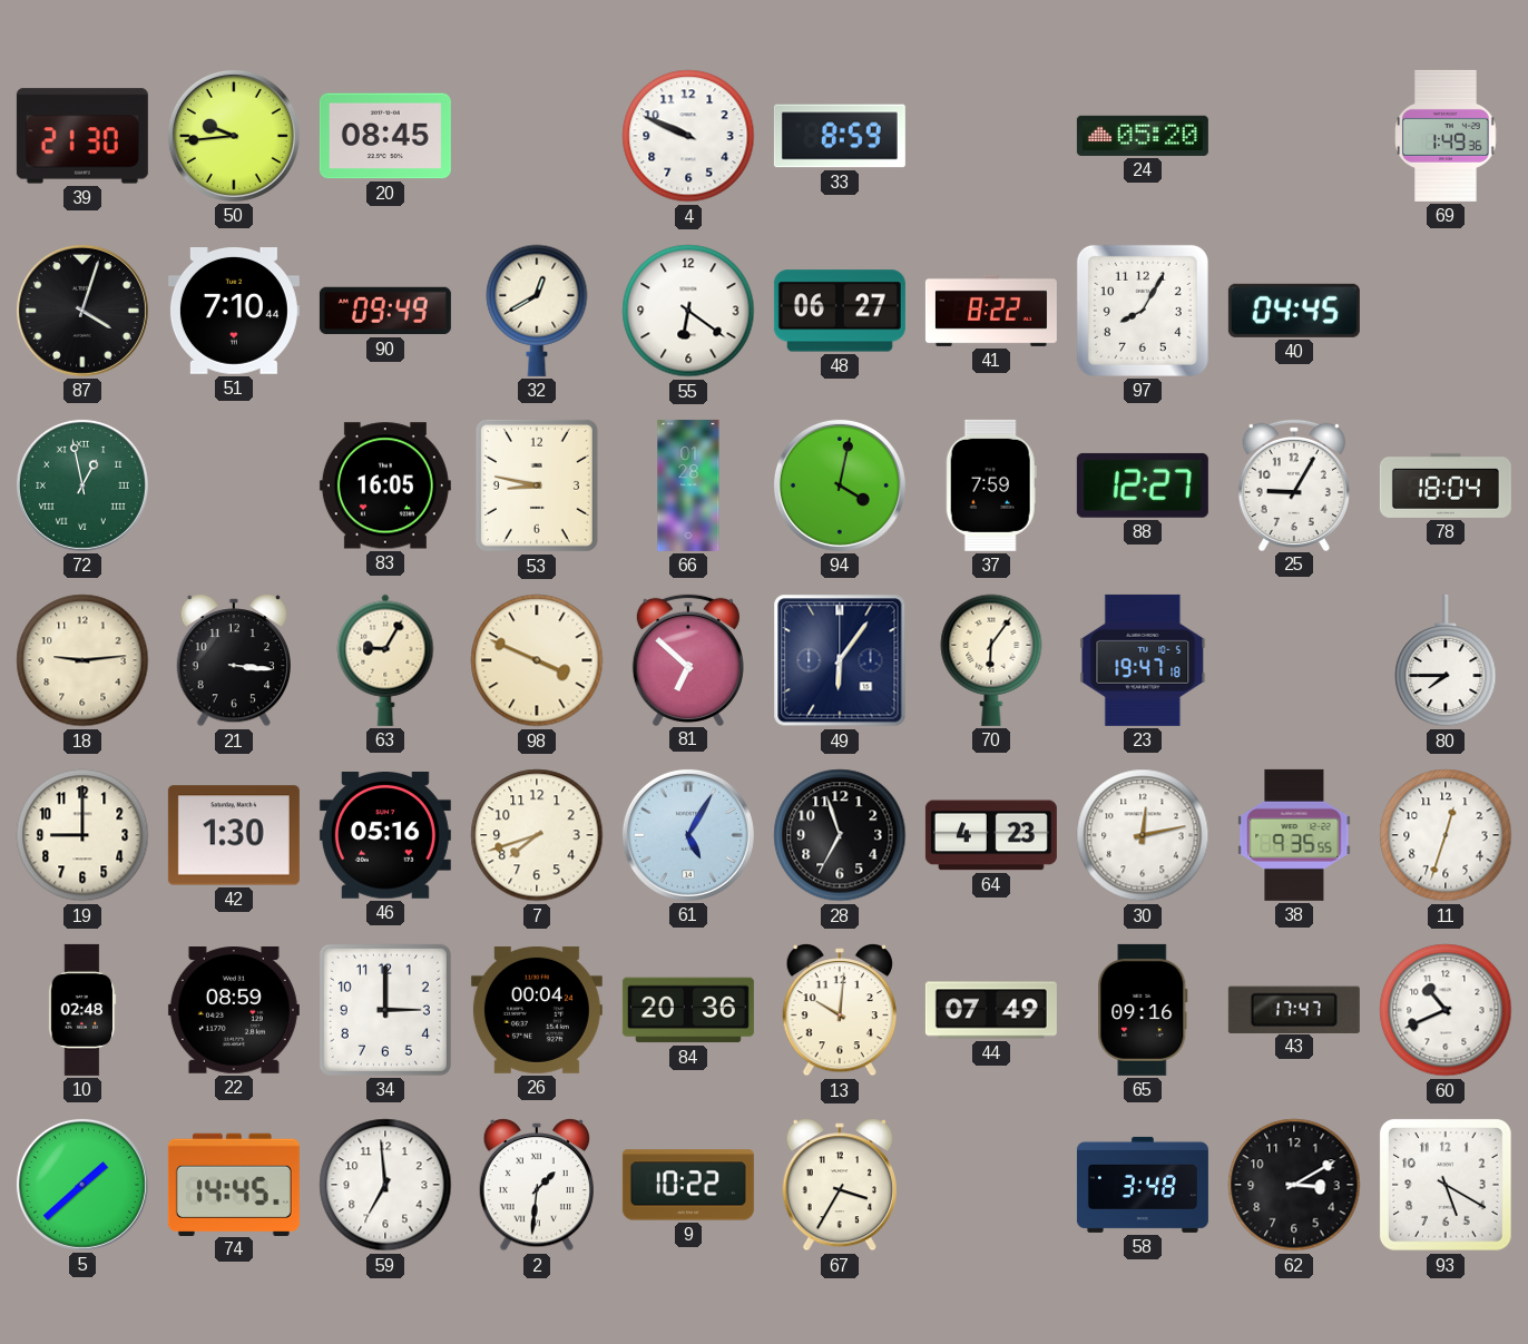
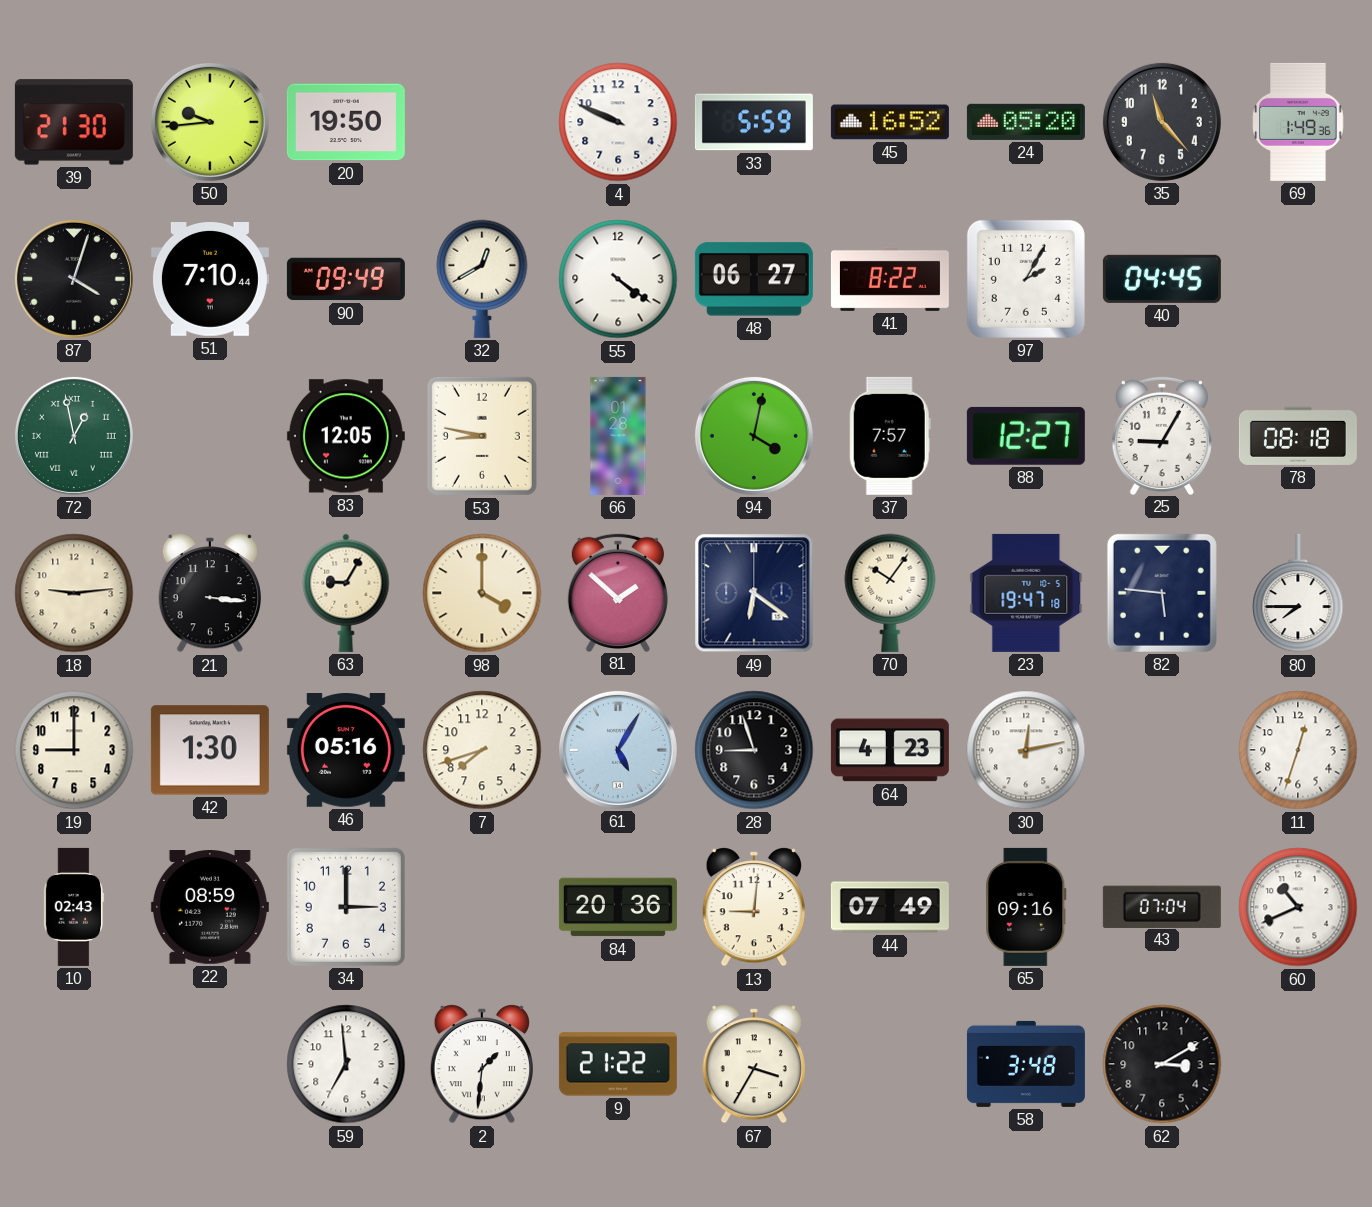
20: 08:45 -> 19:50
33: 8:59 -> 5:59
45: none -> 16:52
35: none -> 11:23
55: 6:21 -> 4:21
97: 8:05 -> 2:05
83: 16:05 -> 12:05
37: 7:59 -> 7:57
78: 18:04 -> 08:18
98: 3:49 -> 4:00
81: 6:52 -> 1:52
49: 6:06 -> 6:21
70: 6:06 -> 10:06
82: none -> 5:46
28: 6:57 -> 8:57
38: 9:35 -> none
10: 02:48 -> 02:43
26: 00:04 -> none
13: 10:01 -> 9:01
43: 17:47 -> 07:04
5: 1:38 -> none
74: 14:45 -> none
9: 10:22 -> 21:22
93: 5:20 -> none
